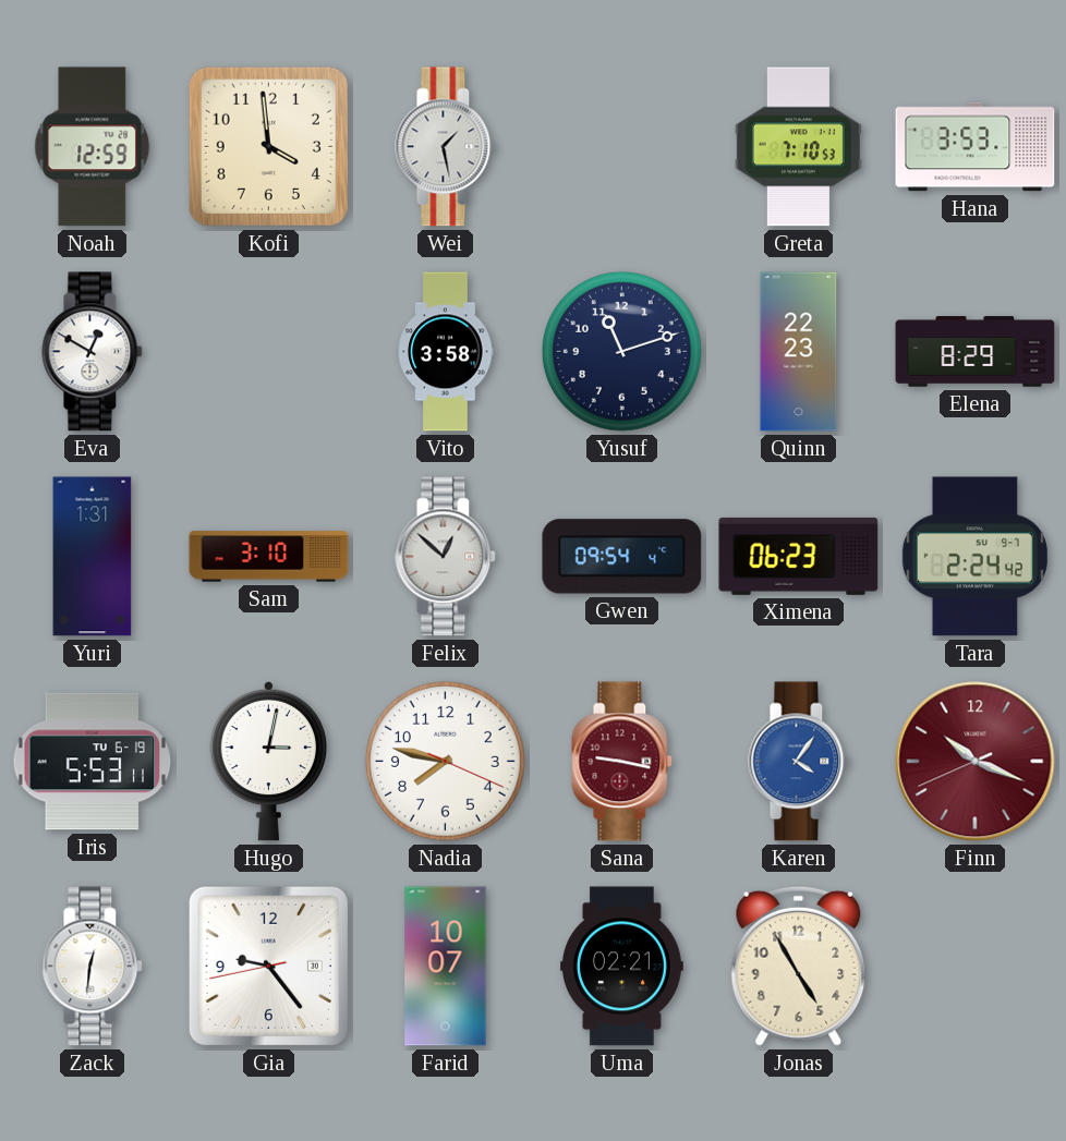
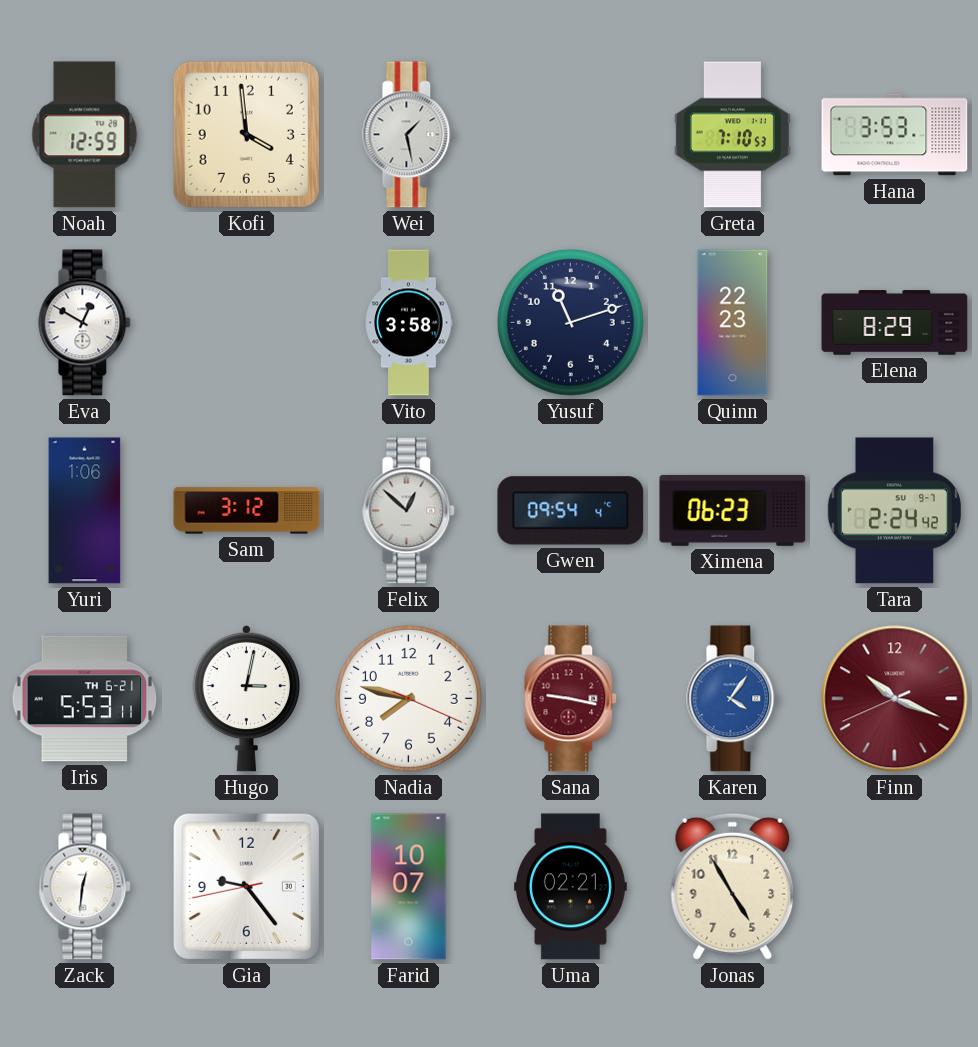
Yuri: 1:31 -> 1:06
Sam: 3:10 -> 3:12
Iris date: TU 6-19 -> TH 6-21
